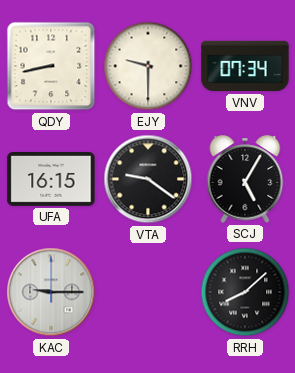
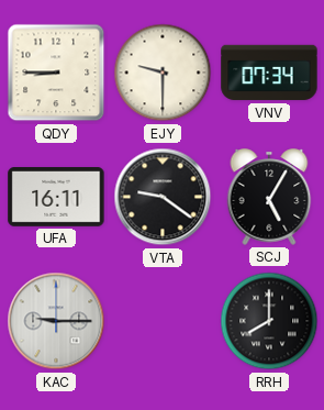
QDY: 8:43 -> 8:45
UFA: 16:15 -> 16:11
RRH: 8:08 -> 8:00
